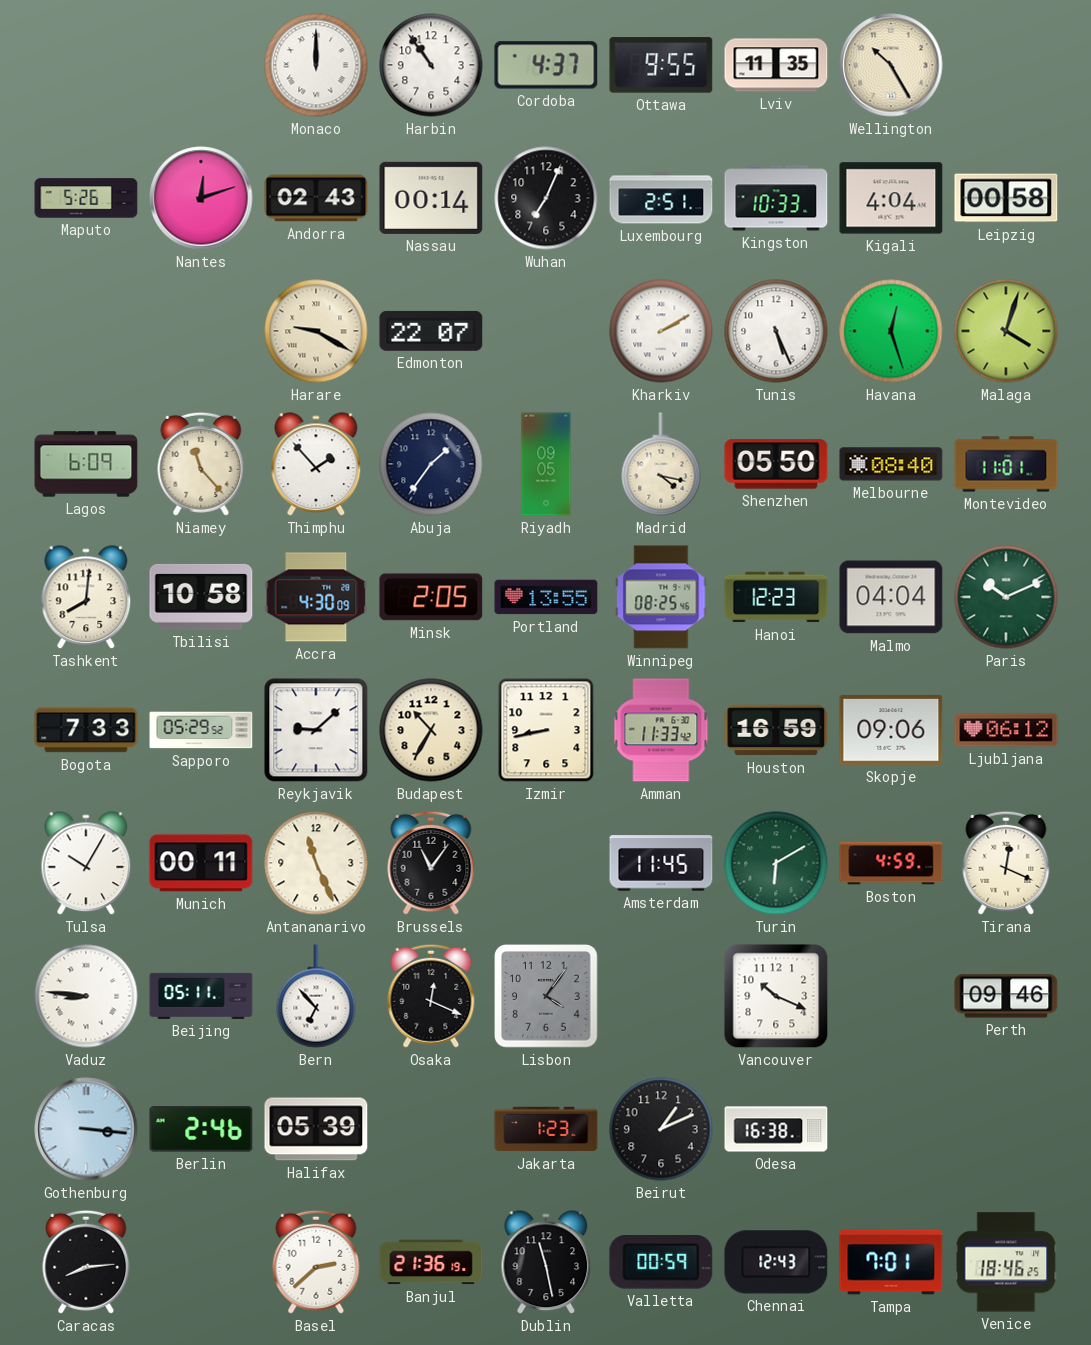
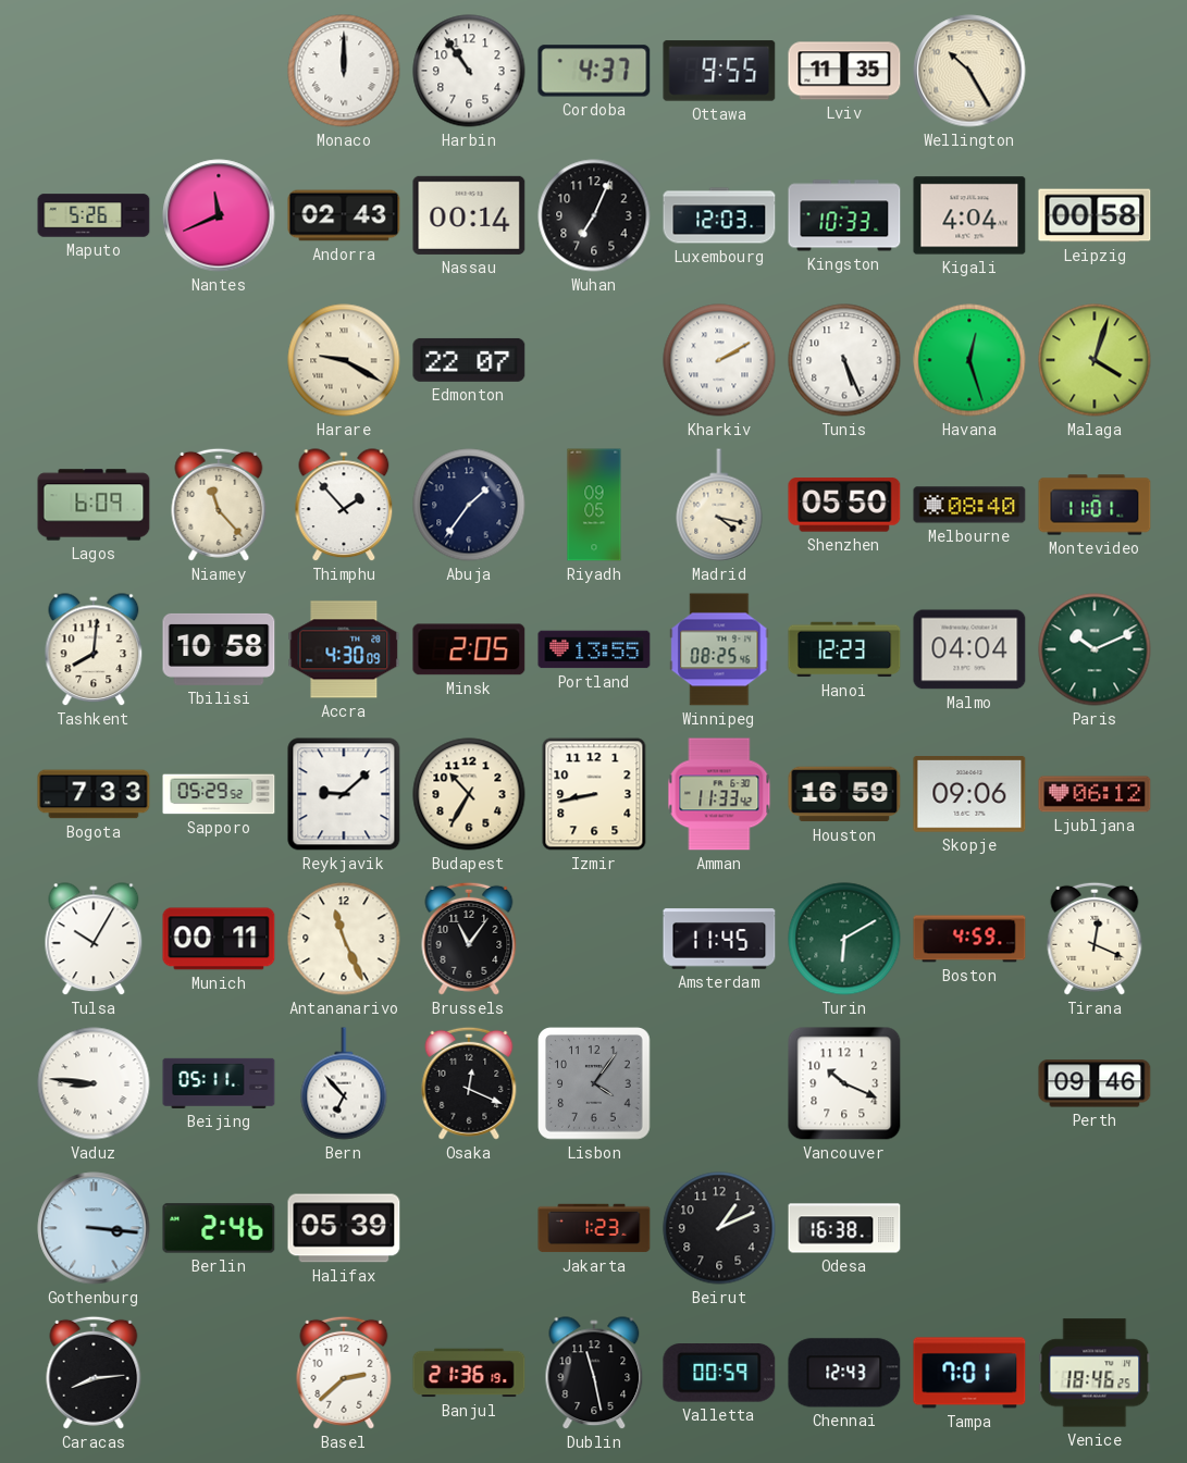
Nantes: 12:12 -> 11:41
Luxembourg: 2:51 -> 12:03
